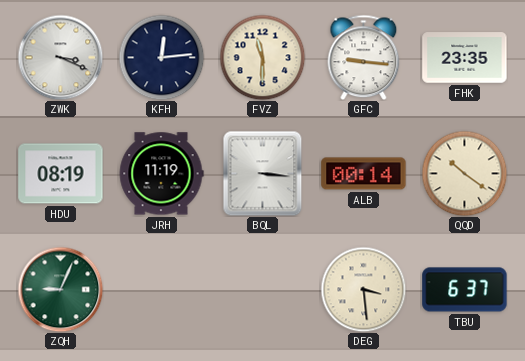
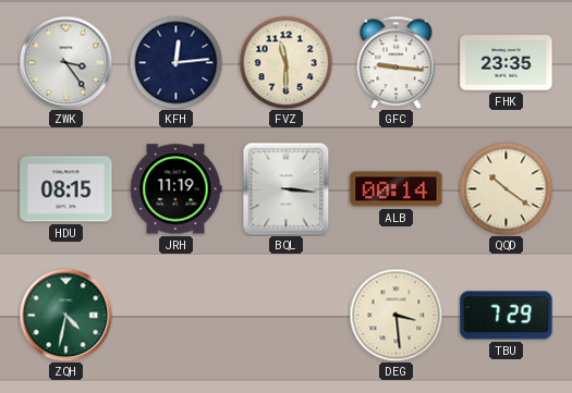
ZWK: 3:19 -> 3:24
HDU: 08:19 -> 08:15
ZQH: 9:04 -> 4:32
TBU: 6:37 -> 7:29
